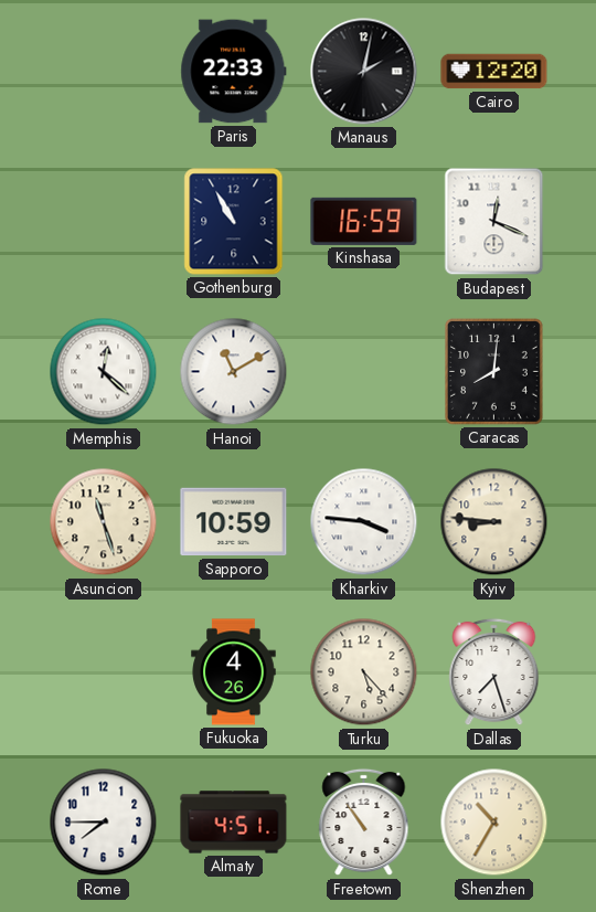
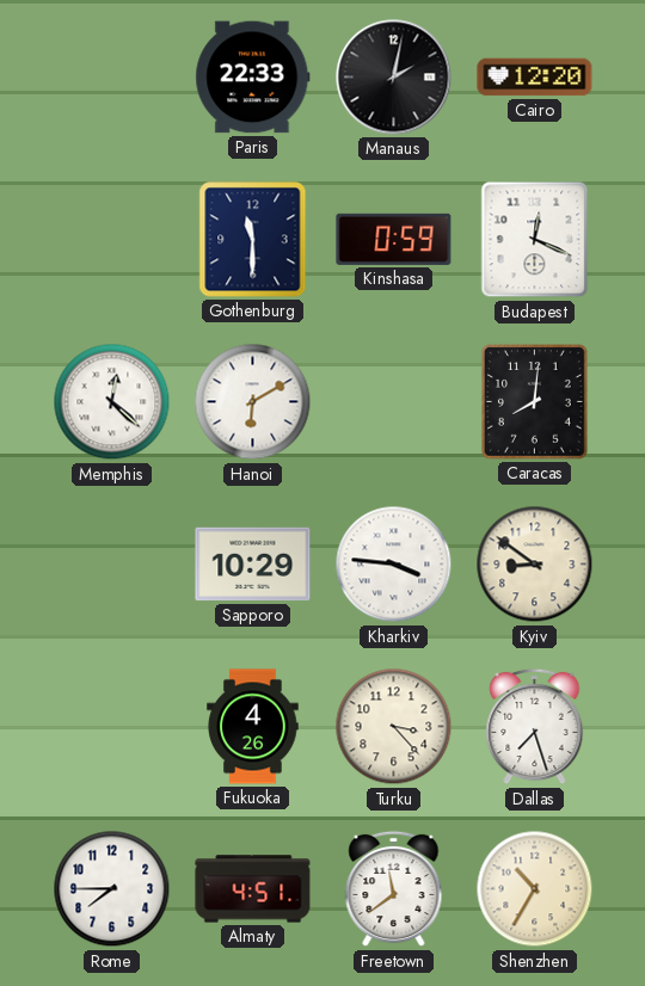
Gothenburg: 10:55 -> 11:30
Kinshasa: 16:59 -> 0:59
Hanoi: 11:10 -> 6:10
Asuncion: 11:27 -> none
Sapporo: 10:59 -> 10:29
Kyiv: 8:46 -> 8:51
Turku: 5:23 -> 3:23
Freetown: 10:54 -> 11:39
